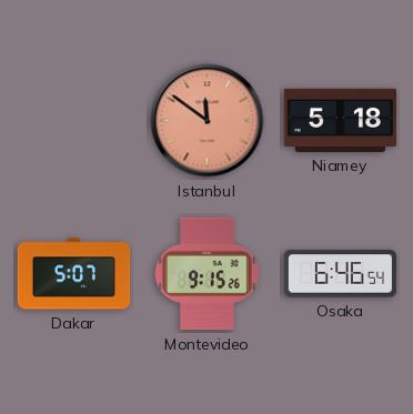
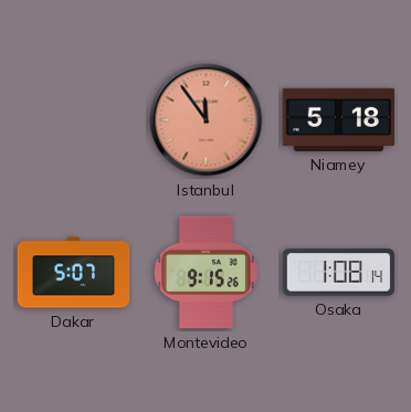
Istanbul: 11:51 -> 11:54
Osaka: 6:46 -> 1:08
